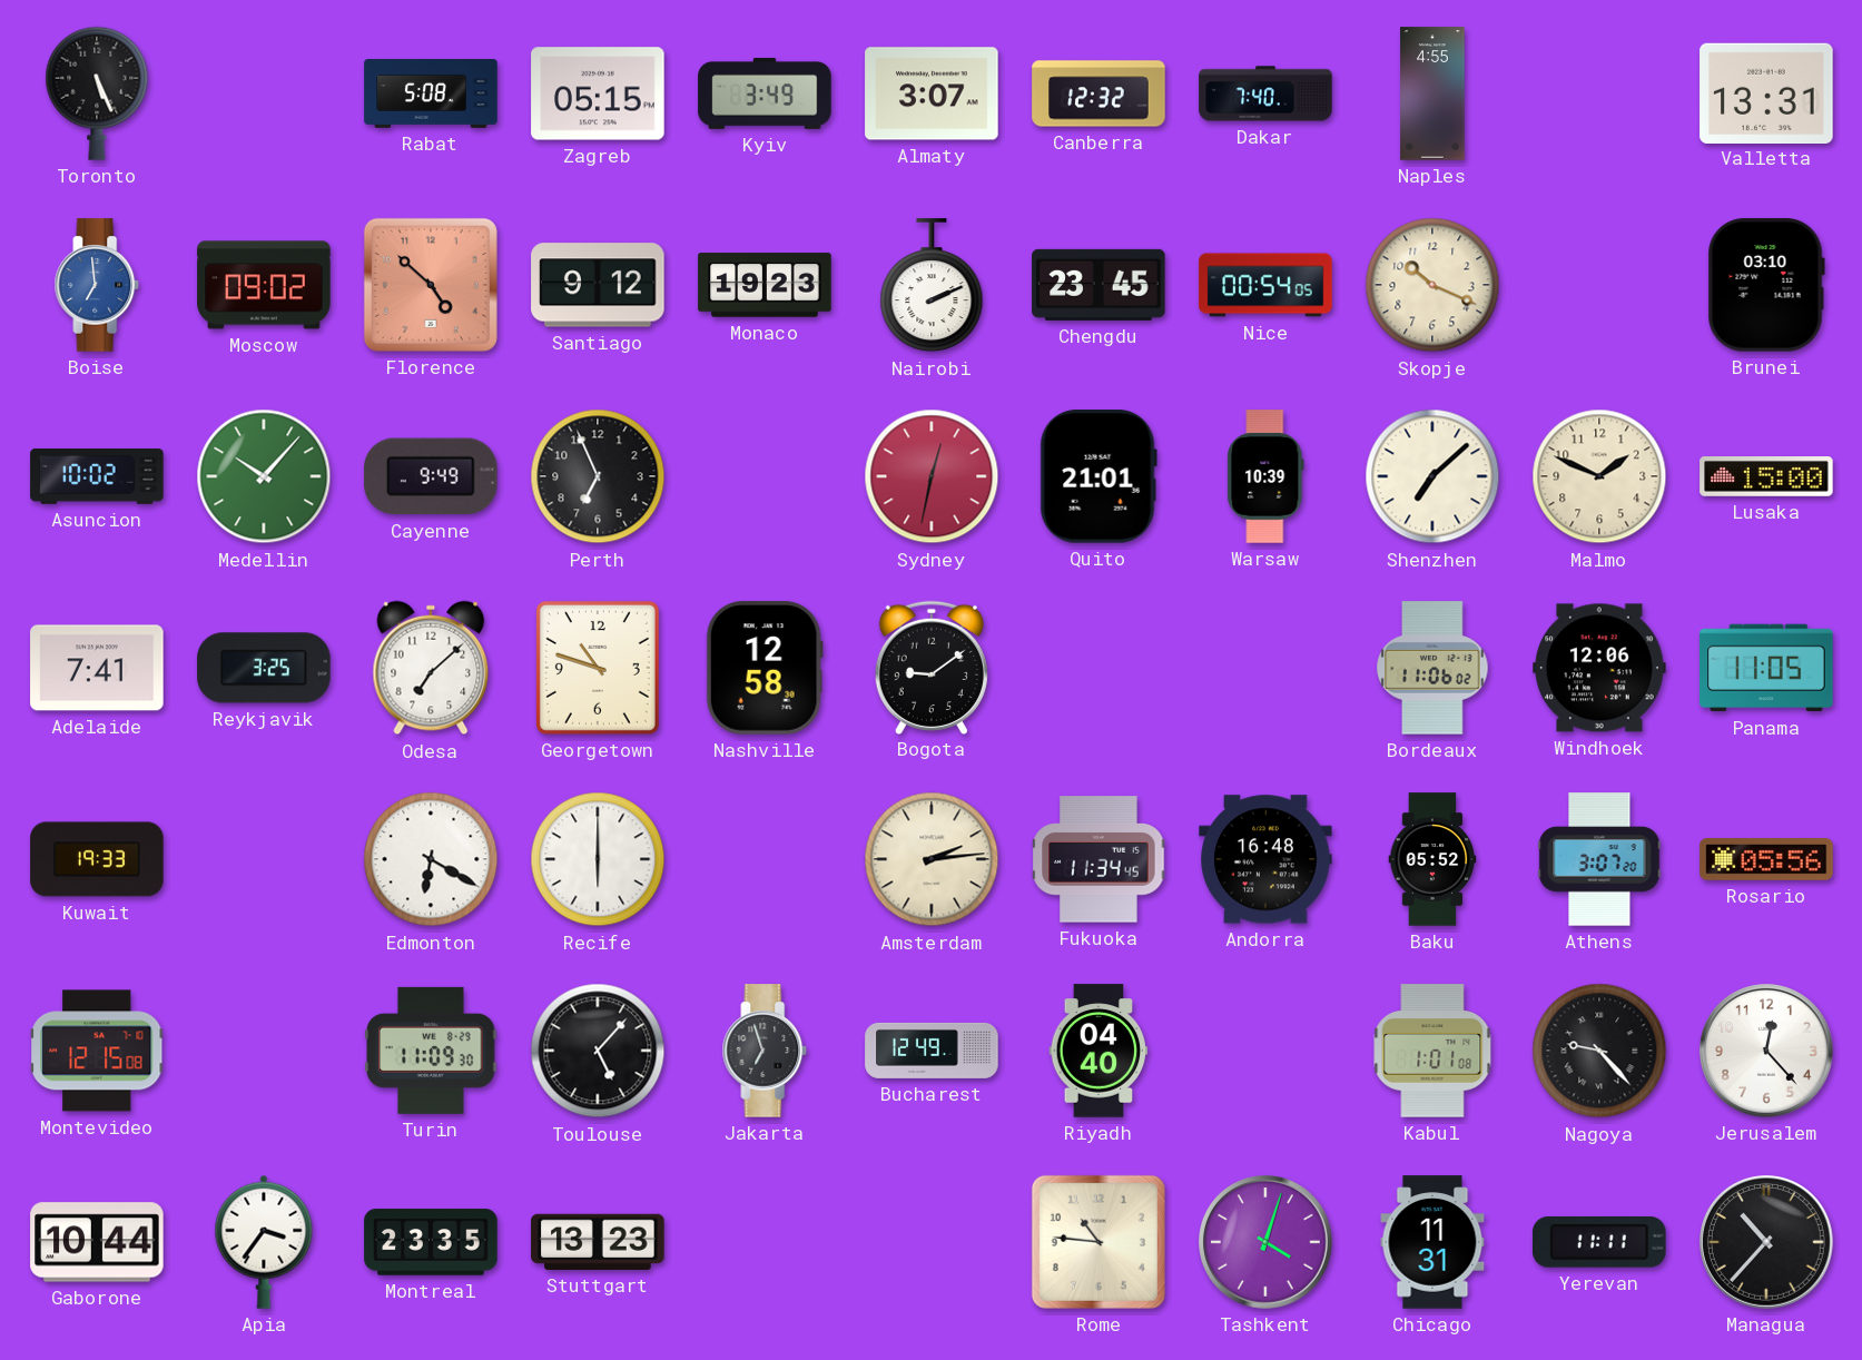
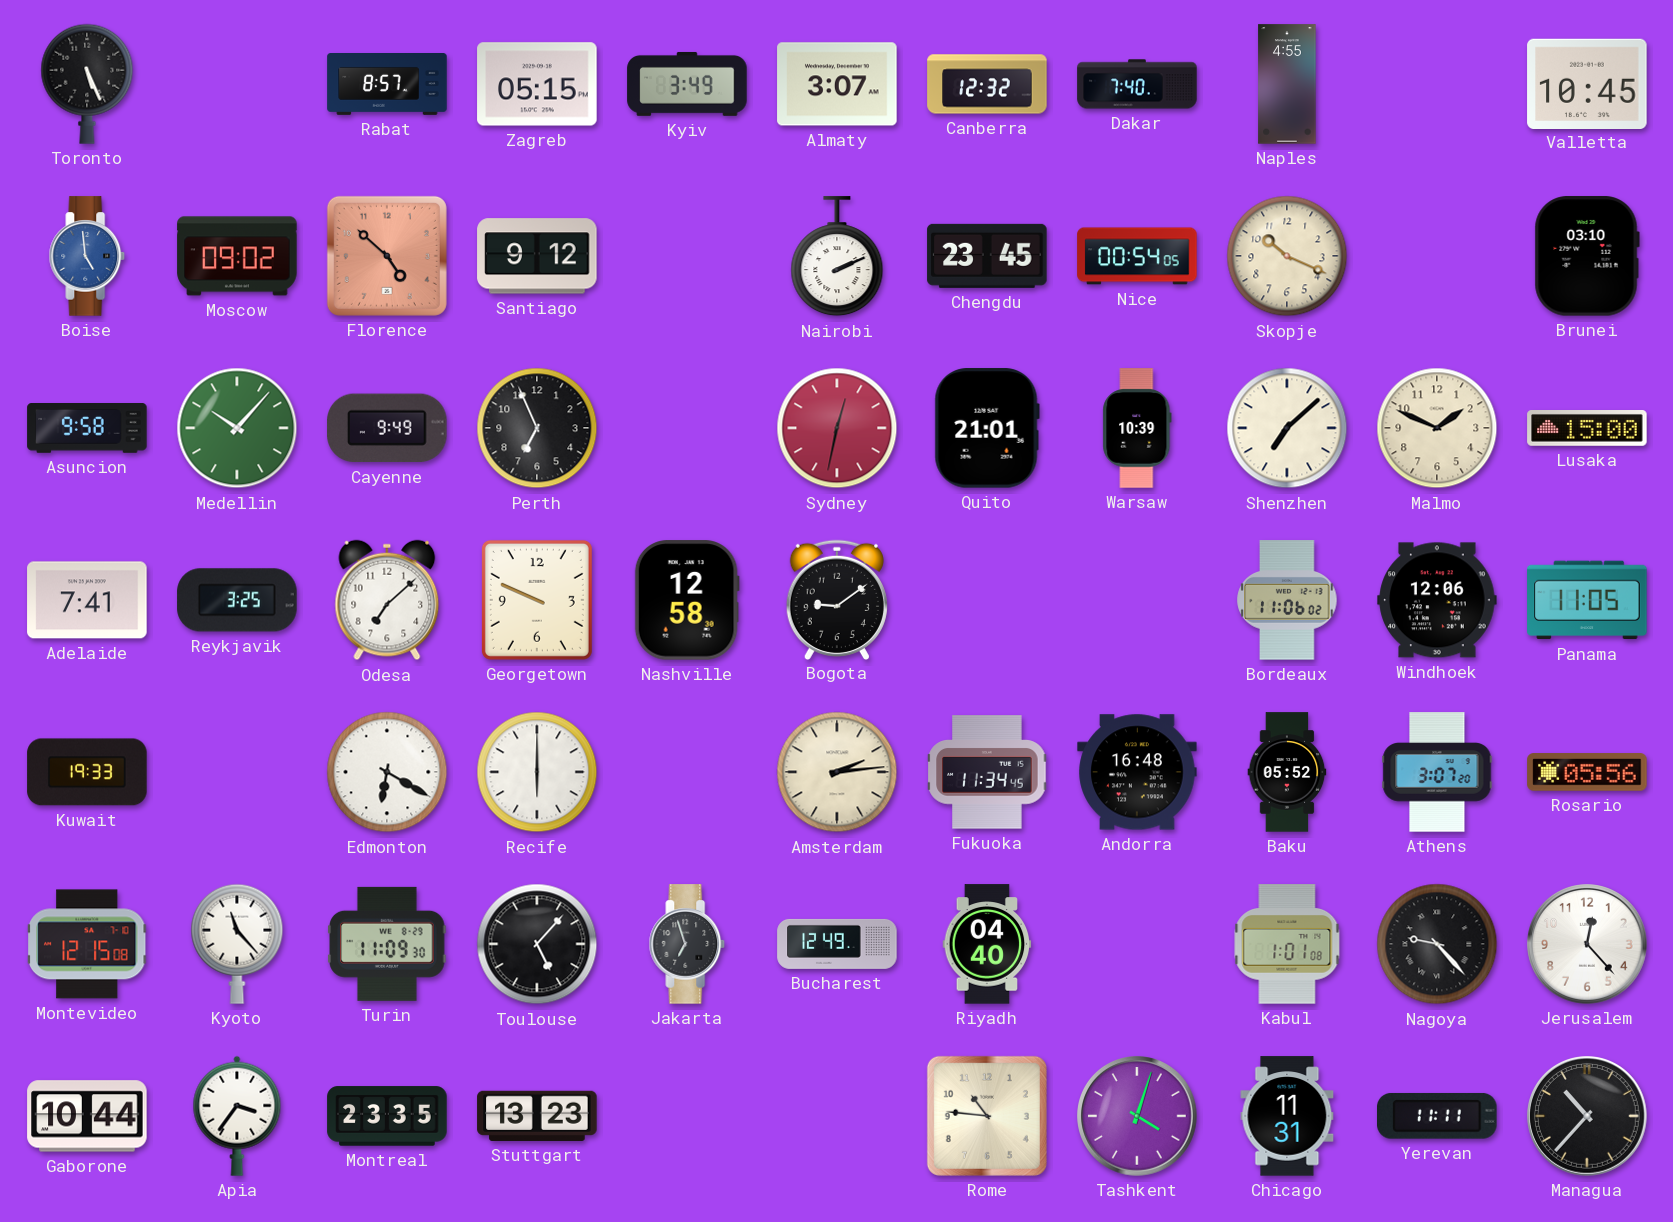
Rabat: 5:08 -> 8:57
Valletta: 13:31 -> 10:45
Boise: 6:59 -> 4:59
Monaco: 19:23 -> none
Asuncion: 10:02 -> 9:58
Georgetown: 10:48 -> 9:49
Kyoto: none -> 11:23
